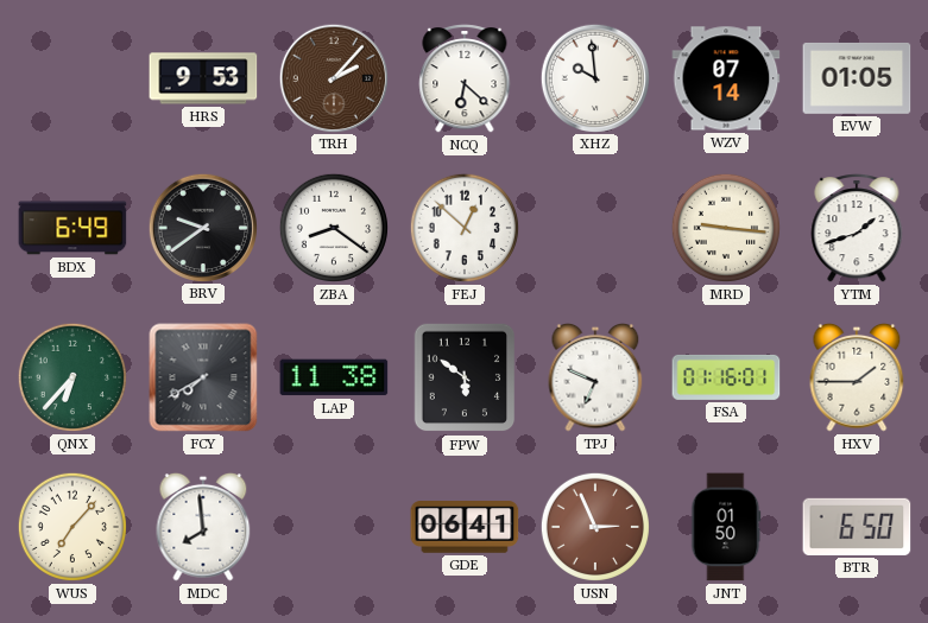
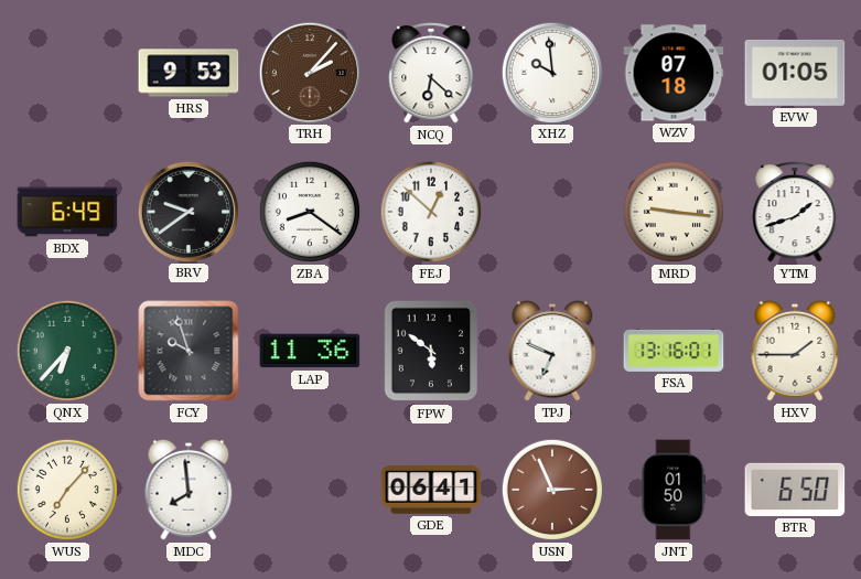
WZV: 07:14 -> 07:18
FCY: 7:40 -> 9:57
LAP: 11:38 -> 11:36
FSA: 01:16 -> 13:16
